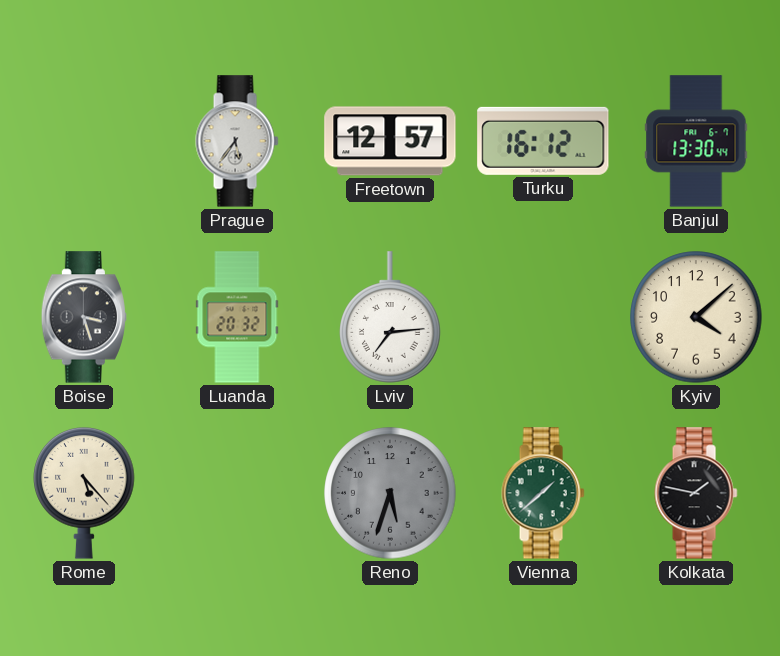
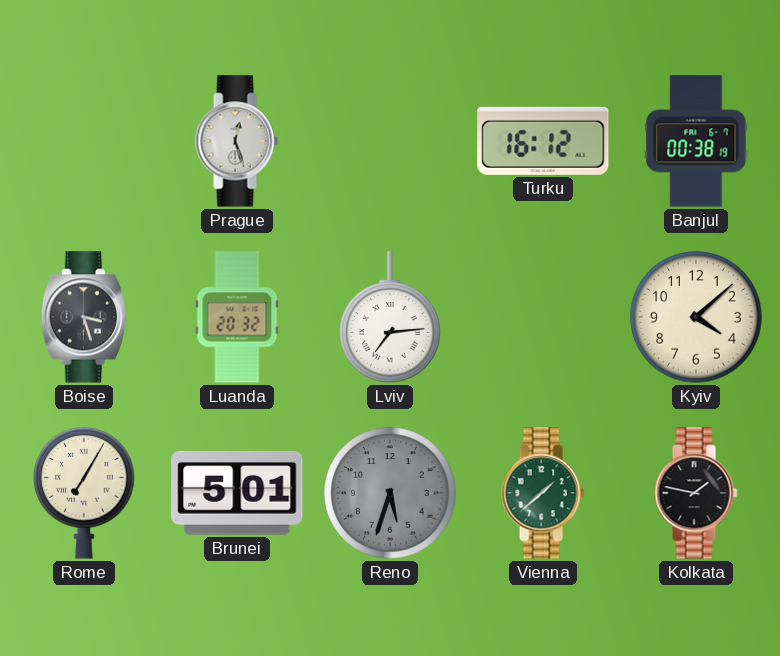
Prague: 5:36 -> 12:27
Freetown: 12:57 -> none
Banjul: 13:30 -> 00:38
Rome: 5:23 -> 7:05
Brunei: none -> 5:01
